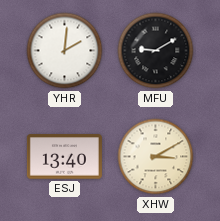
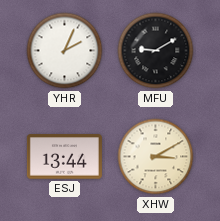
YHR: 2:01 -> 2:04
ESJ: 13:40 -> 13:44
